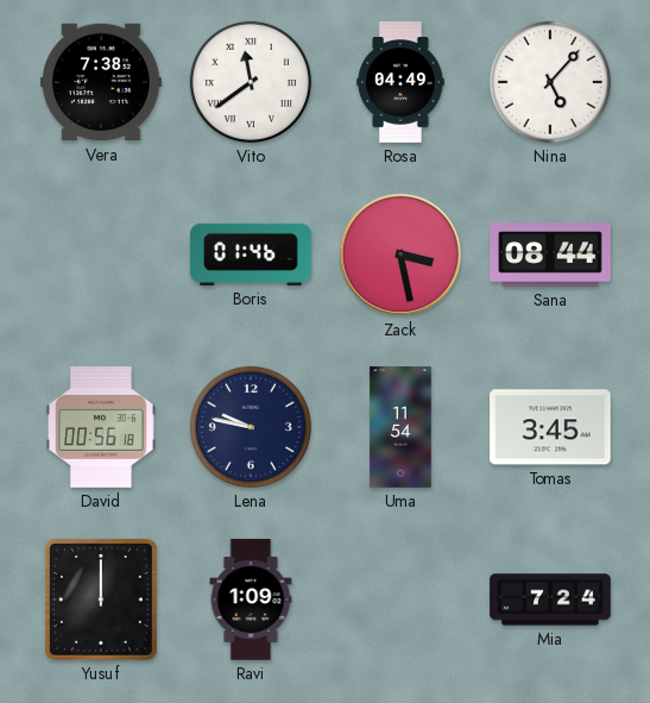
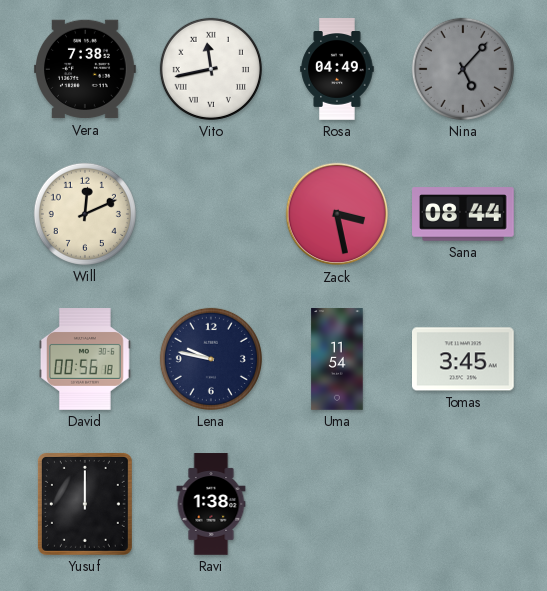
Vito: 11:39 -> 11:43
Nina dial: white -> grey
Will: none -> 12:11
Boris: 01:46 -> none
Ravi: 1:09 -> 1:38
Mia: 7:24 -> none
